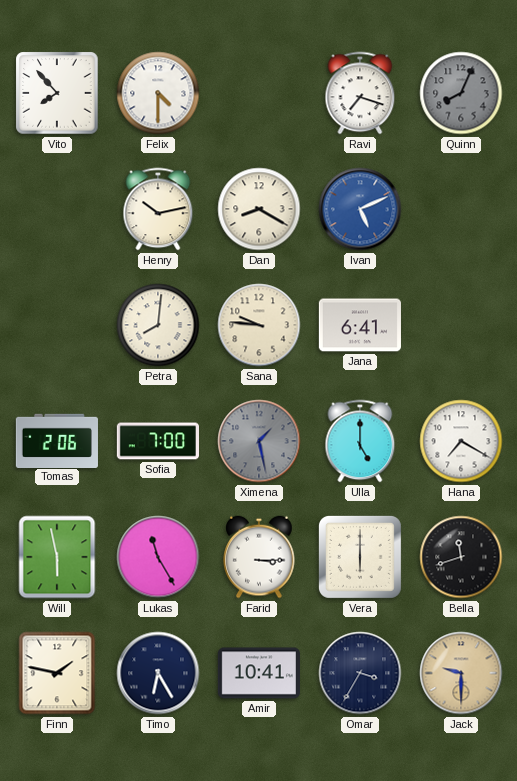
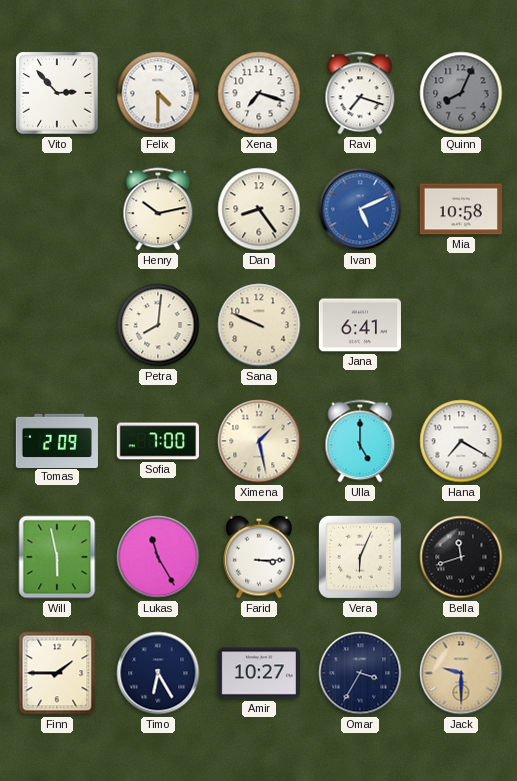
Vito: 7:53 -> 2:53
Xena: none -> 7:18
Dan: 8:20 -> 8:24
Mia: none -> 10:58
Sana: 9:46 -> 9:49
Tomas: 2:06 -> 2:09
Ximena dial: grey -> cream
Vera: 6:00 -> 6:04
Finn: 1:47 -> 1:45
Amir: 10:41 -> 10:27
